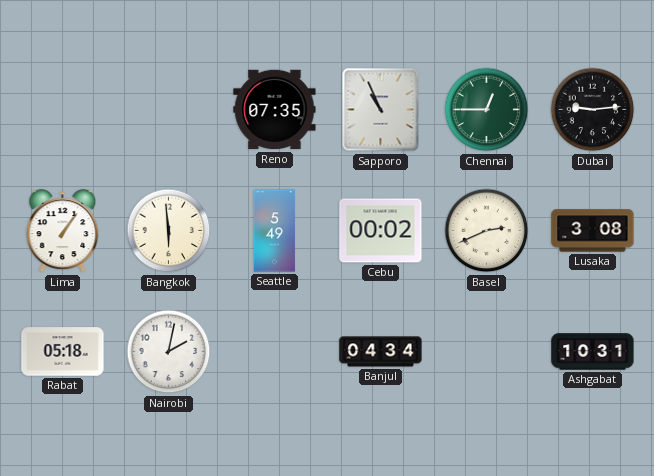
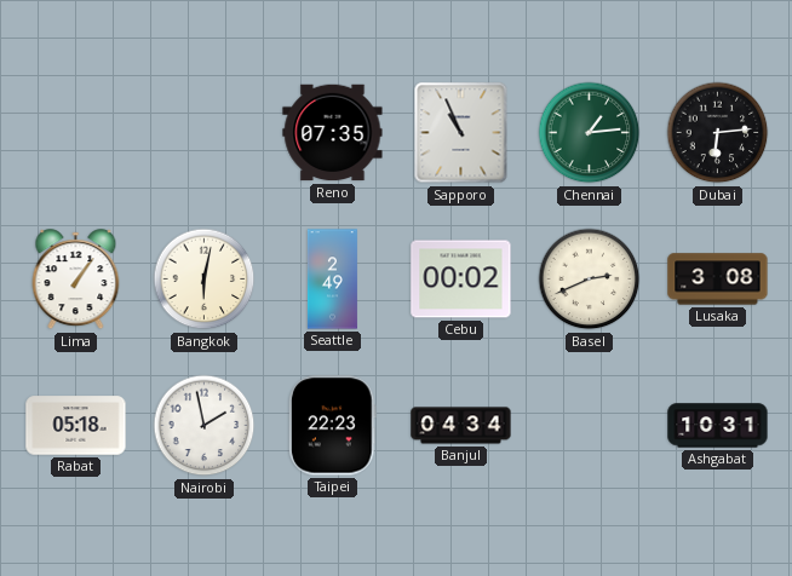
Chennai: 12:45 -> 1:14
Dubai: 9:14 -> 6:14
Bangkok: 5:59 -> 6:02
Seattle: 5:49 -> 2:49
Nairobi: 2:02 -> 1:58
Taipei: none -> 22:23
